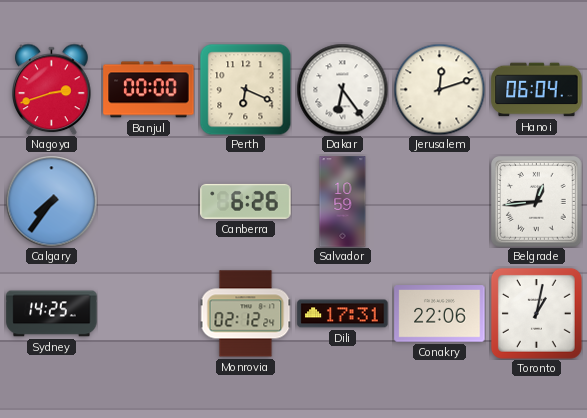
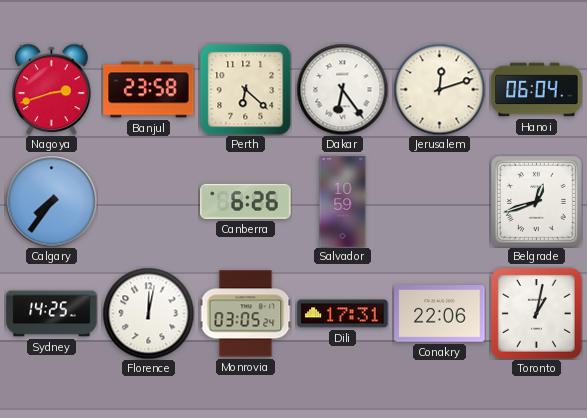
Banjul: 00:00 -> 23:58
Perth: 6:19 -> 6:22
Belgrade: 12:44 -> 12:42
Florence: none -> 12:02
Monrovia: 02:12 -> 03:05
